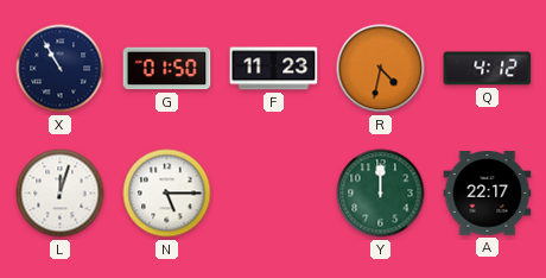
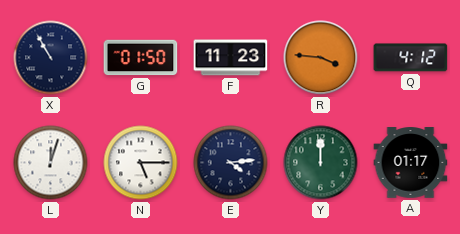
R: 4:32 -> 3:46
E: none -> 4:14
A: 22:17 -> 01:17
